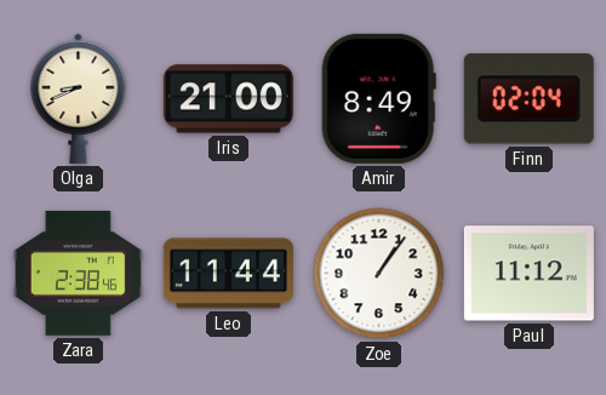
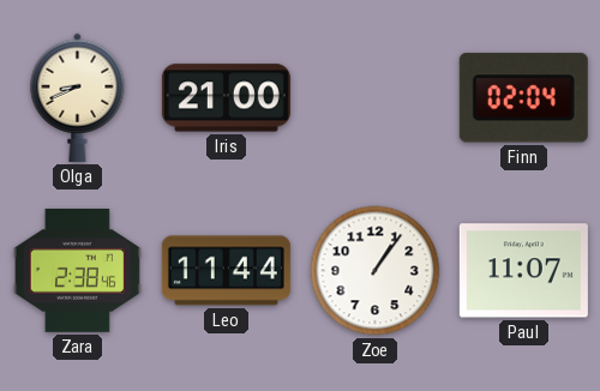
Amir: 8:49 -> none
Paul: 11:12 -> 11:07
